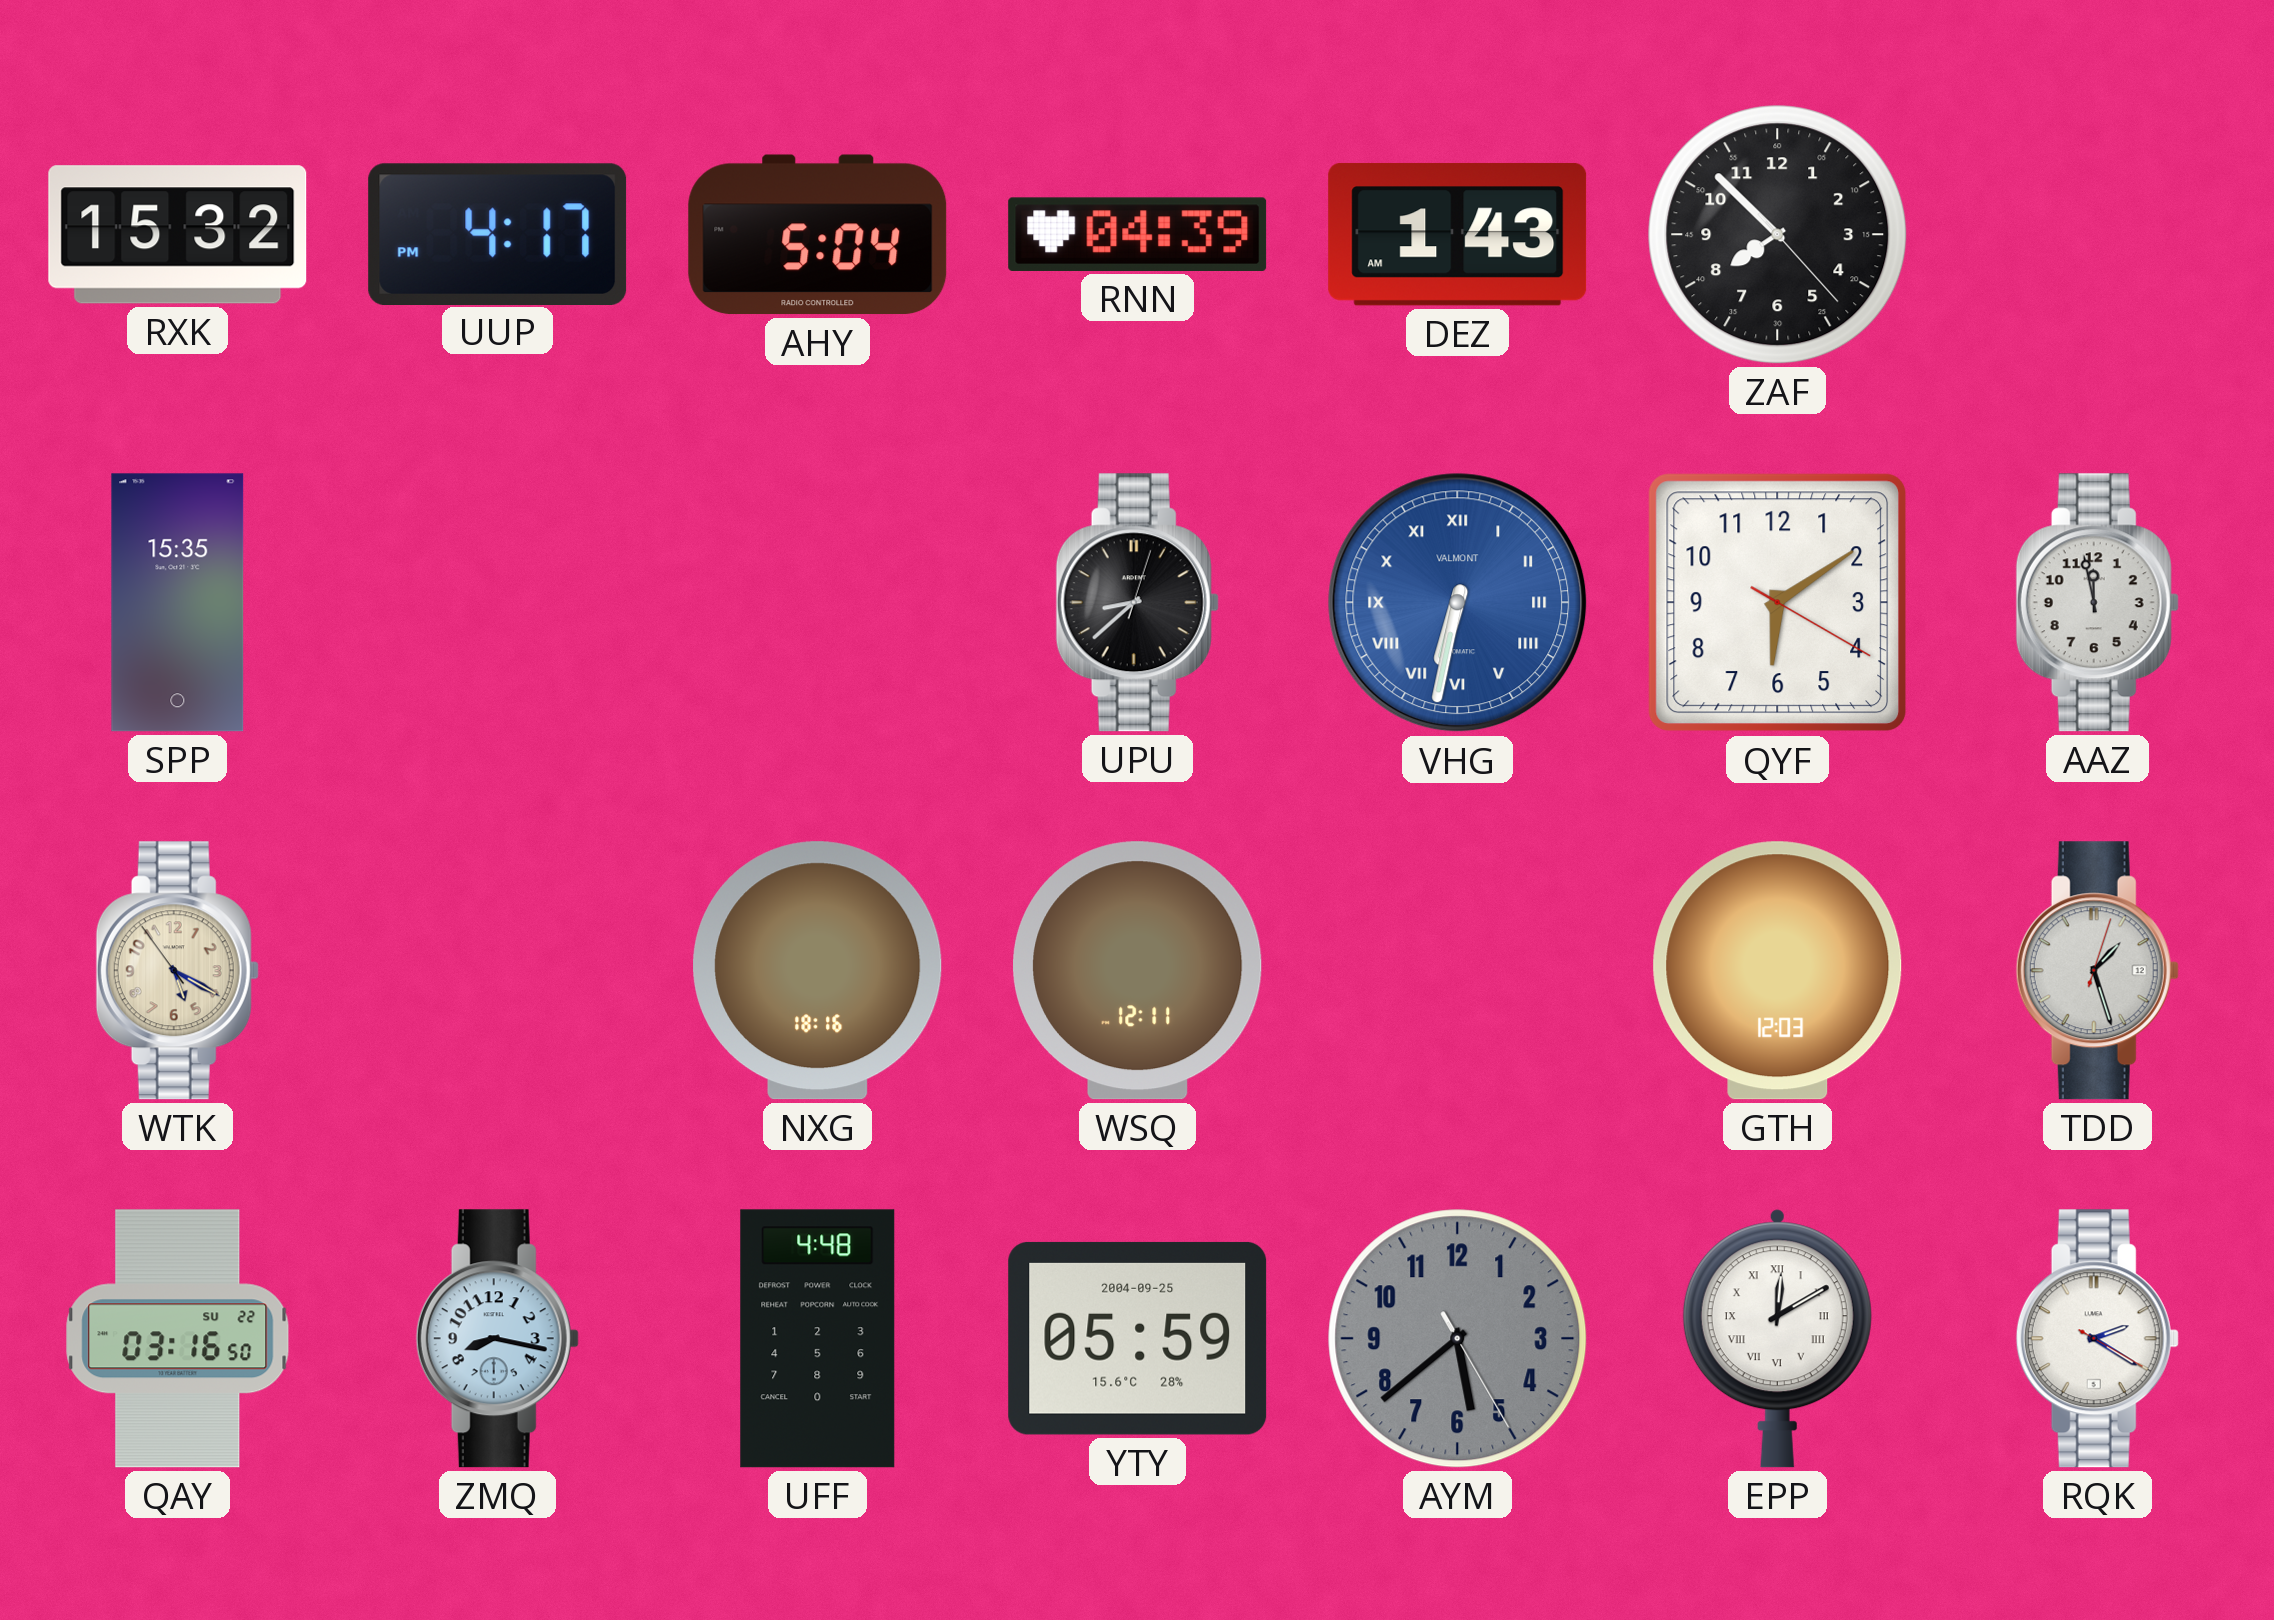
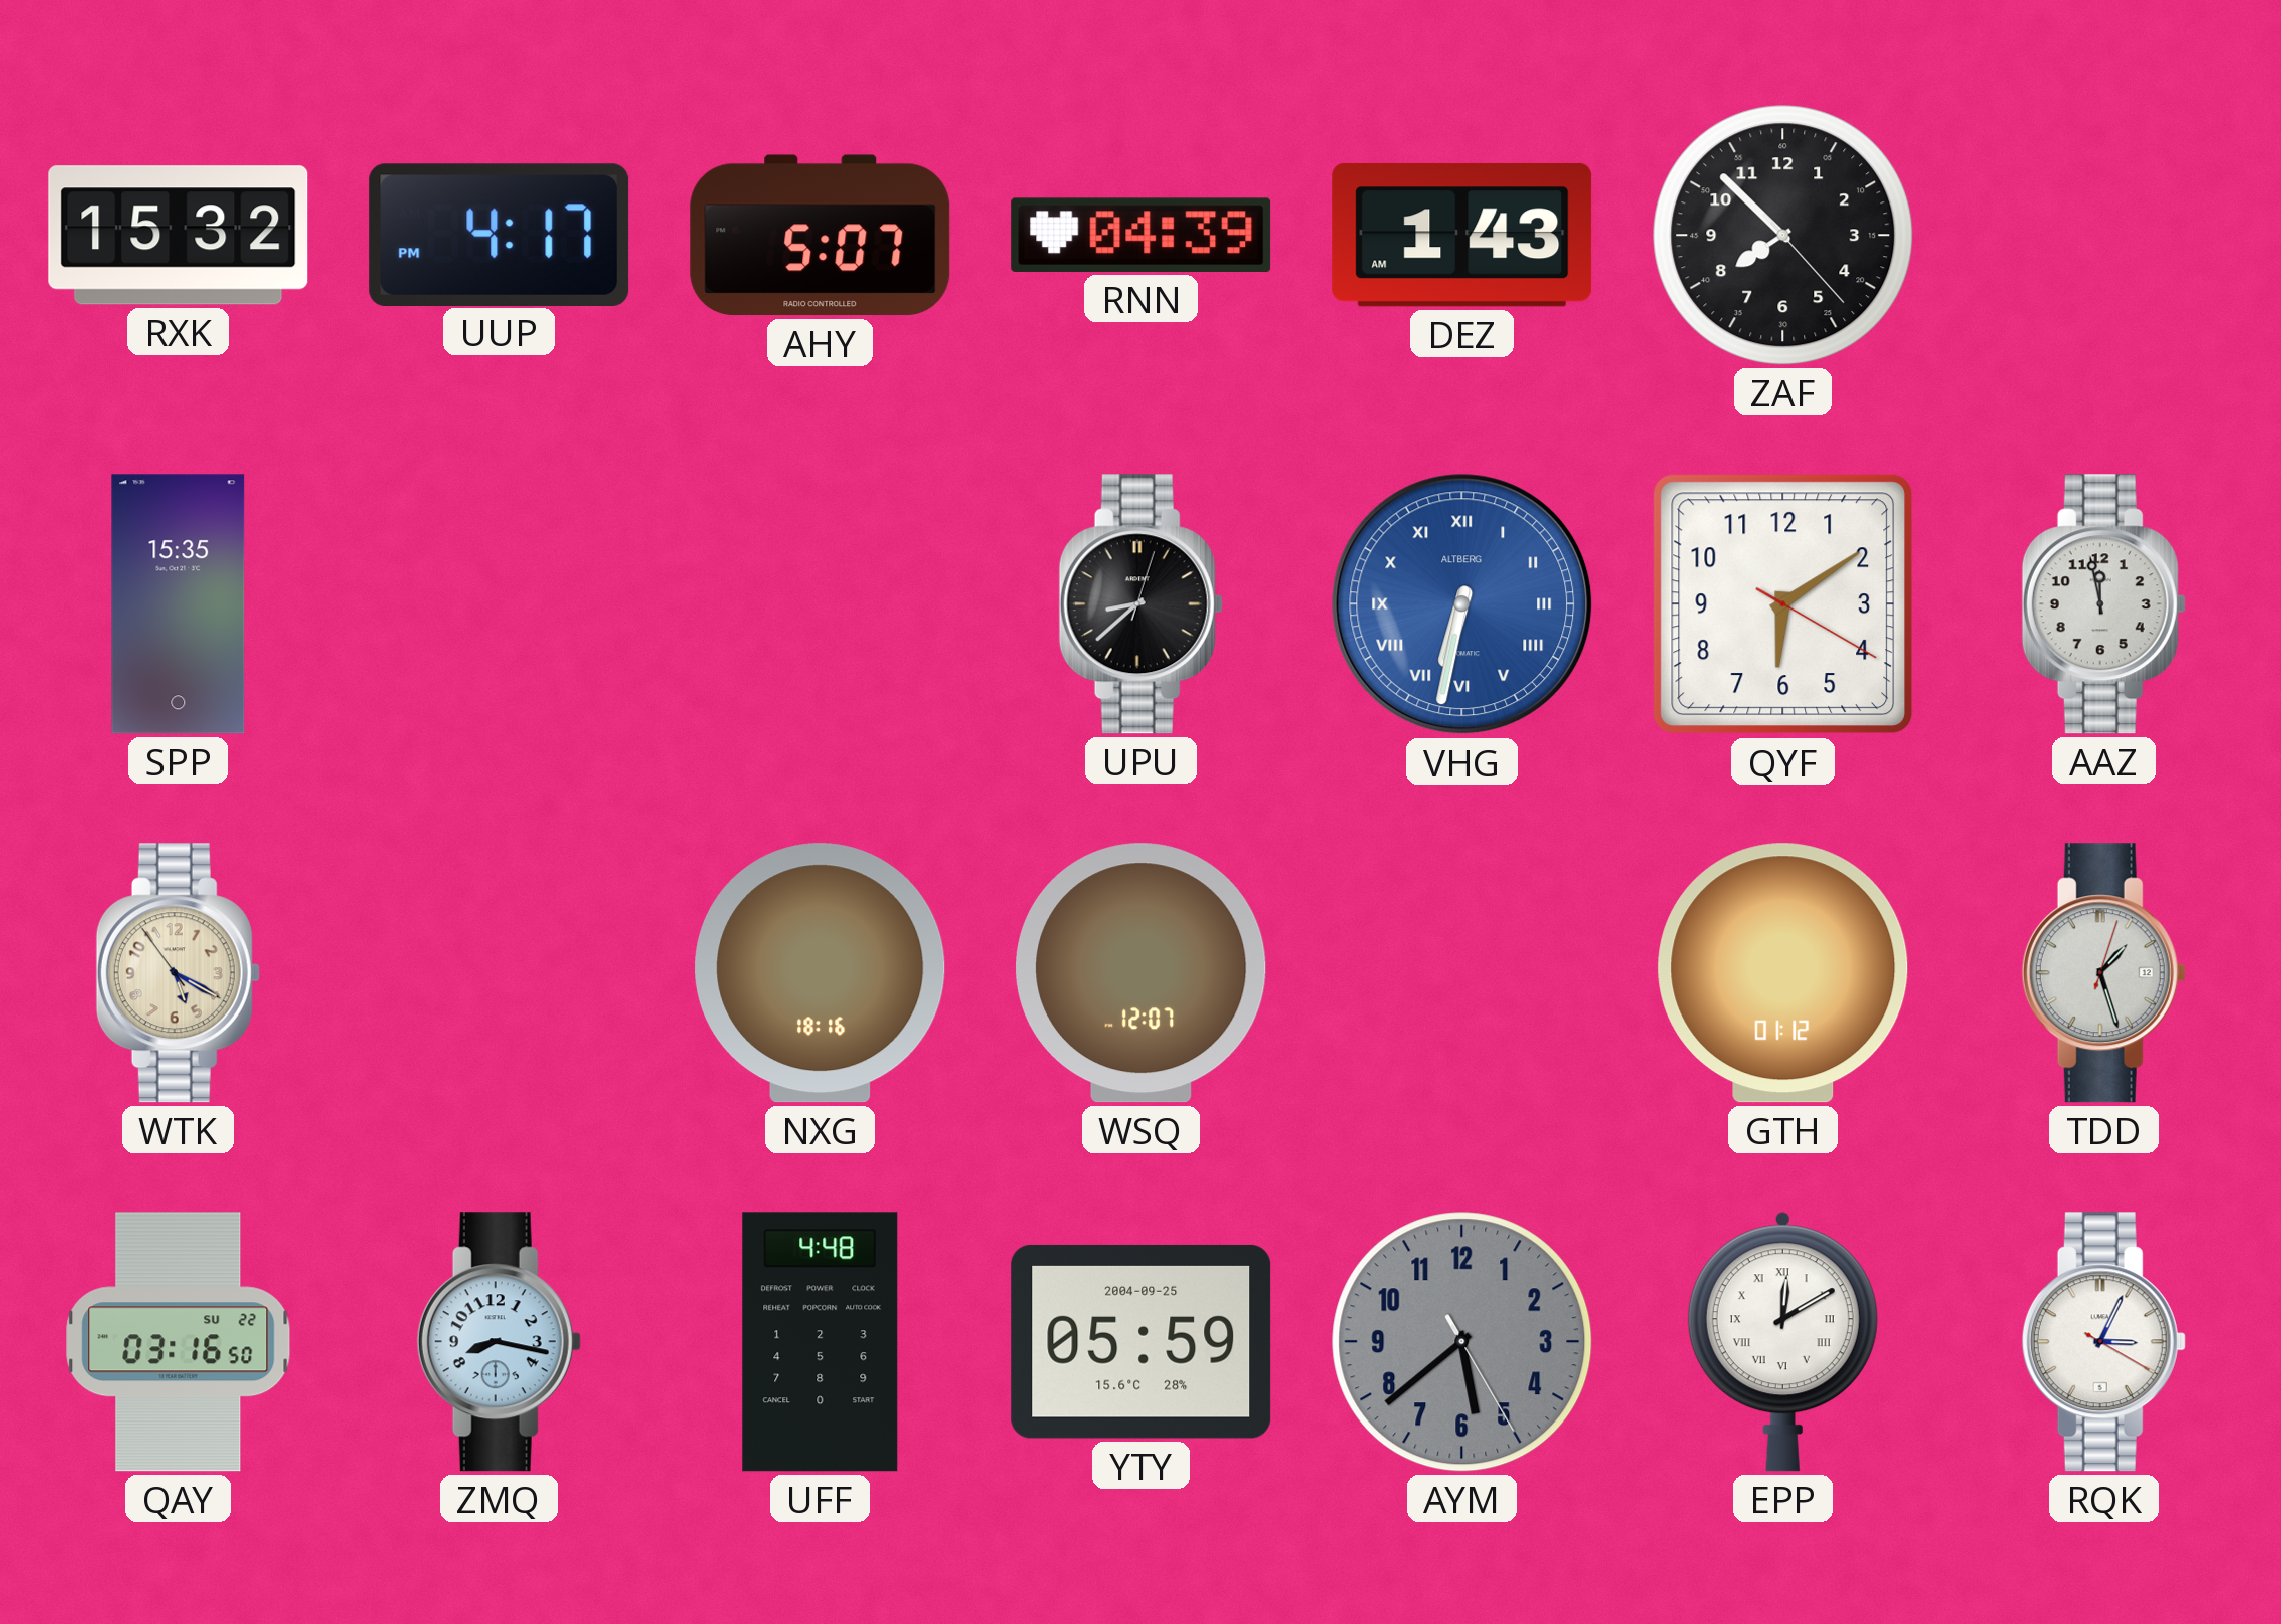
AHY: 5:04 -> 5:07
VHG brand: VALMONT -> ALTBERG
WSQ: 12:11 -> 12:07
GTH: 12:03 -> 01:12
RQK: 2:20 -> 3:04
